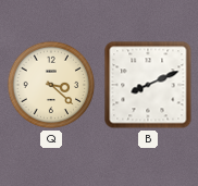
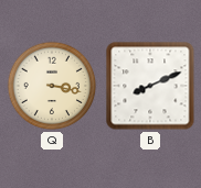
Q: 3:22 -> 3:17
